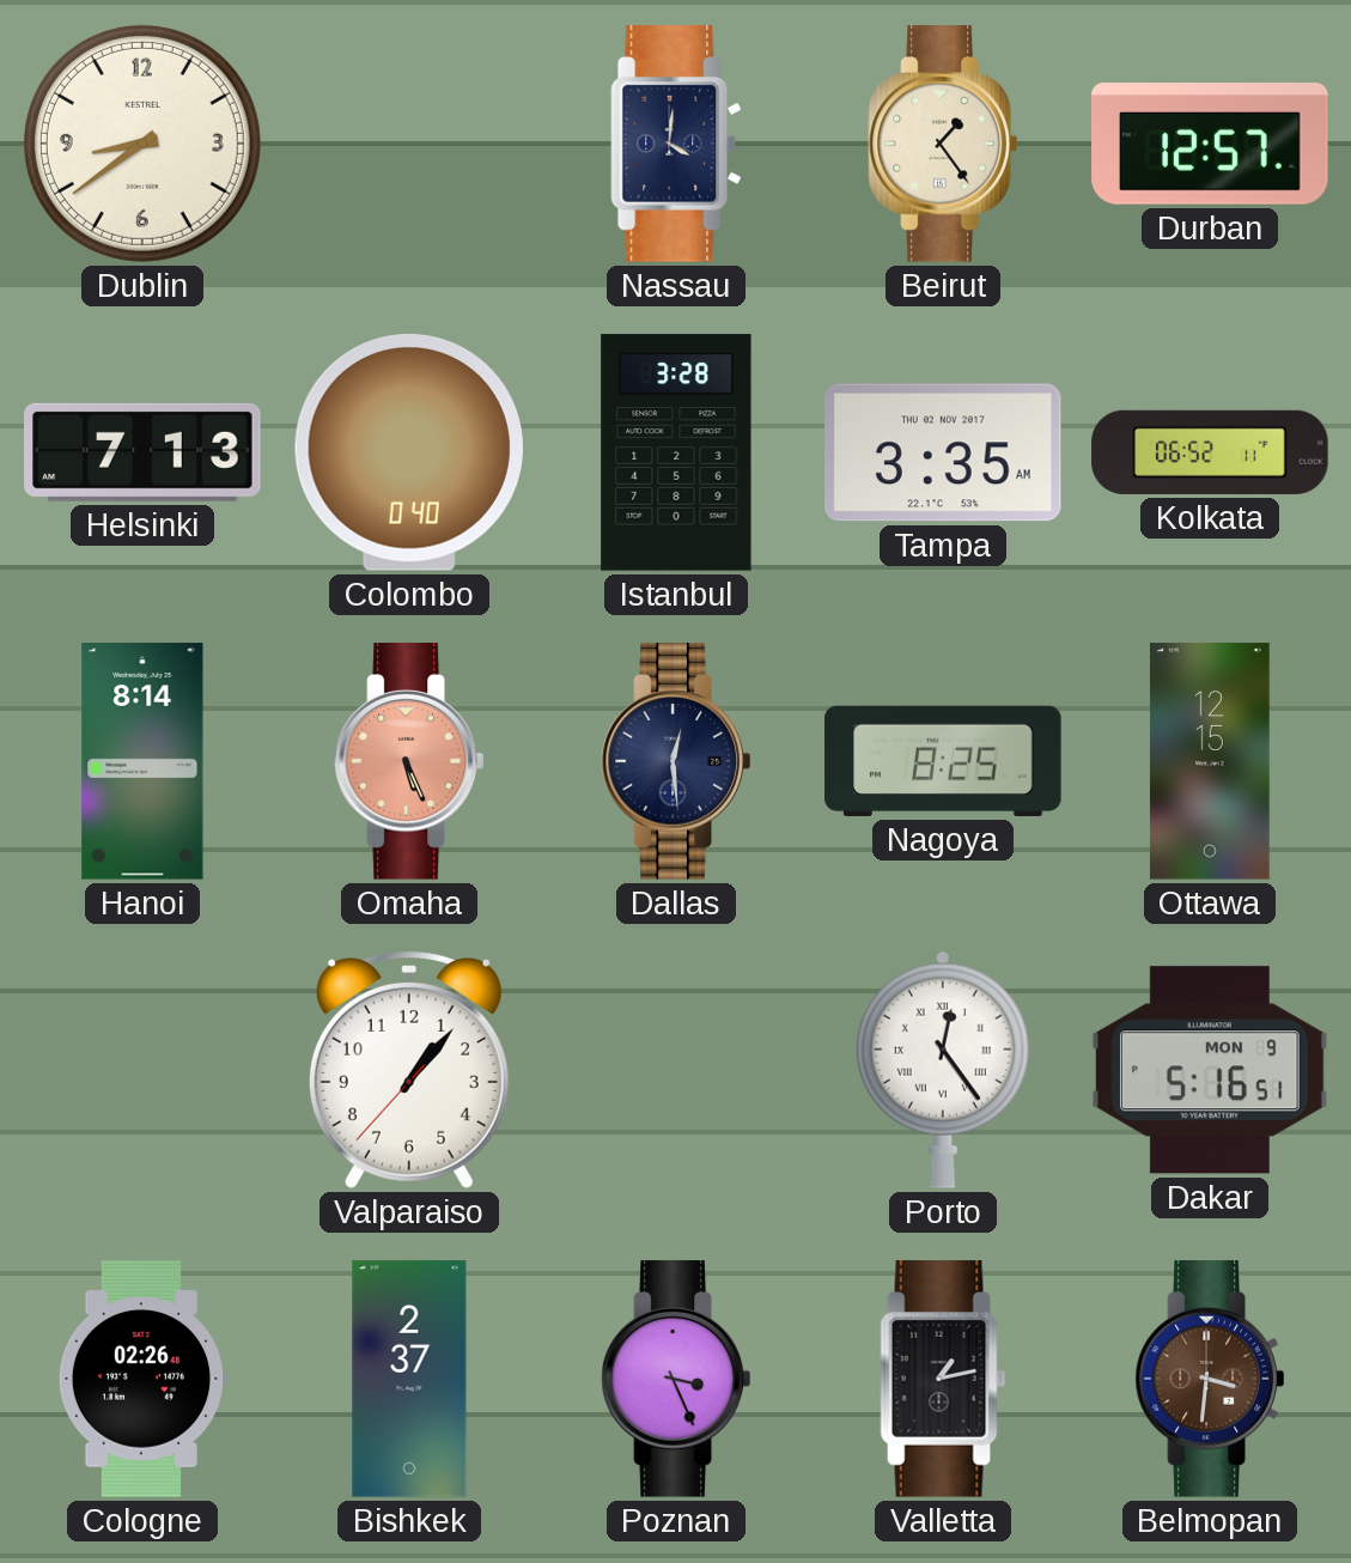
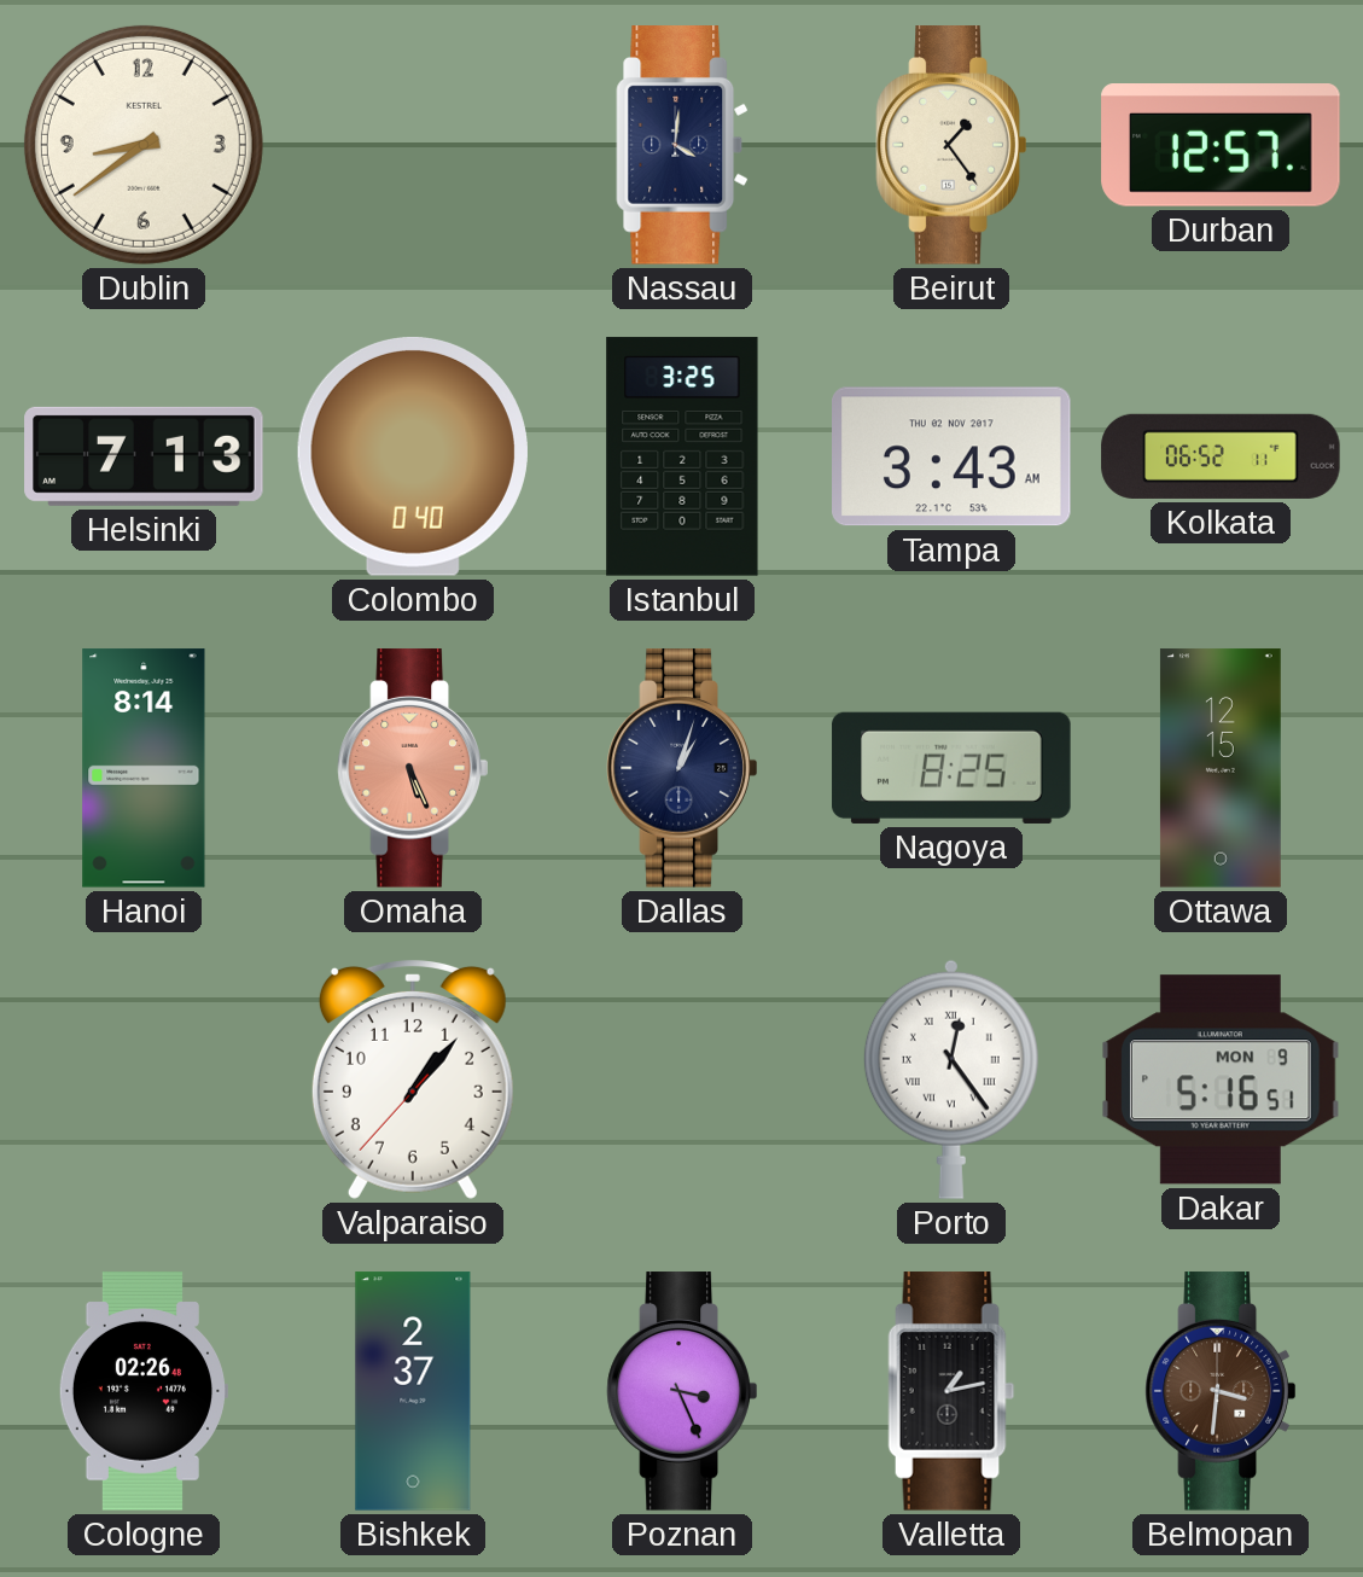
Istanbul: 3:28 -> 3:25
Tampa: 3:35 -> 3:43
Dallas: 12:29 -> 1:03
